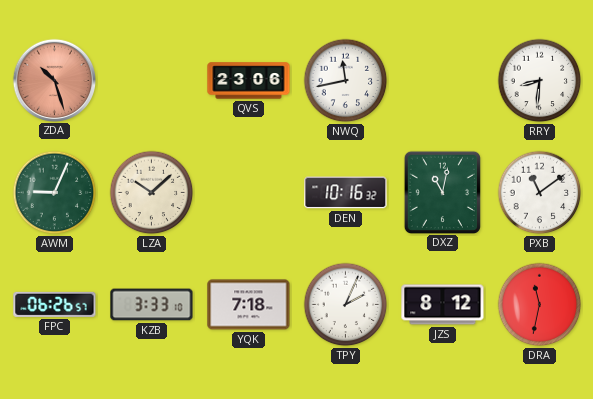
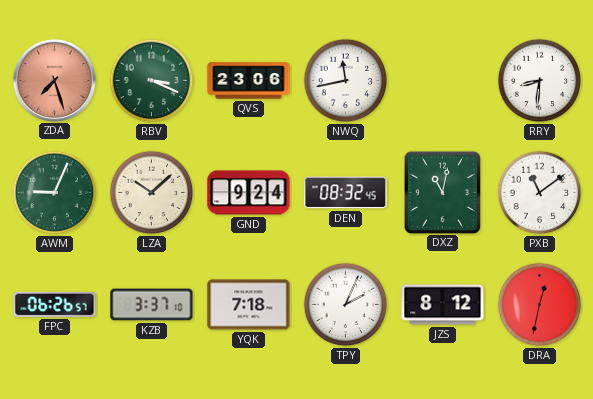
ZDA: 10:27 -> 7:27
RBV: none -> 3:19
GND: none -> 9:24
DEN: 10:16 -> 08:32
KZB: 3:33 -> 3:37
DRA: 11:32 -> 12:32
